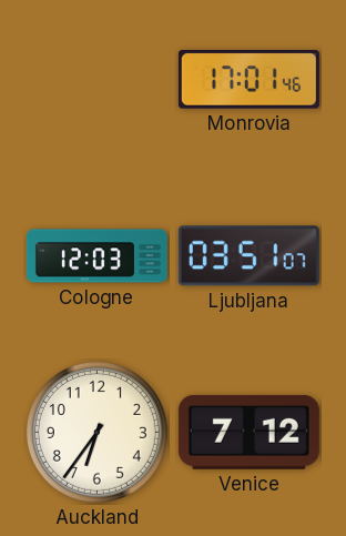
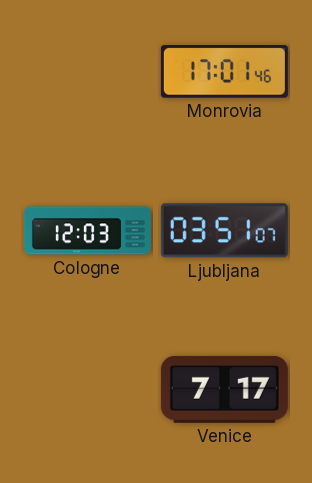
Auckland: 6:36 -> none
Venice: 7:12 -> 7:17
